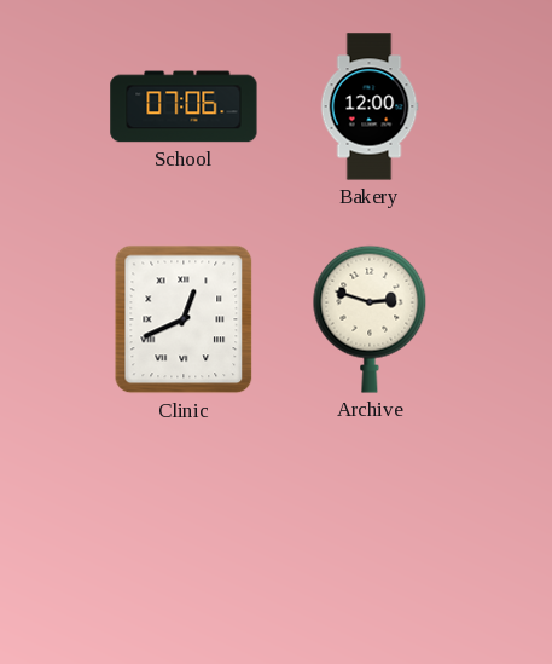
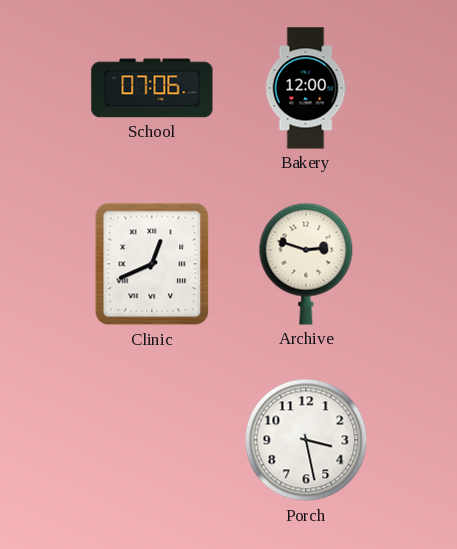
Porch: none -> 3:28
